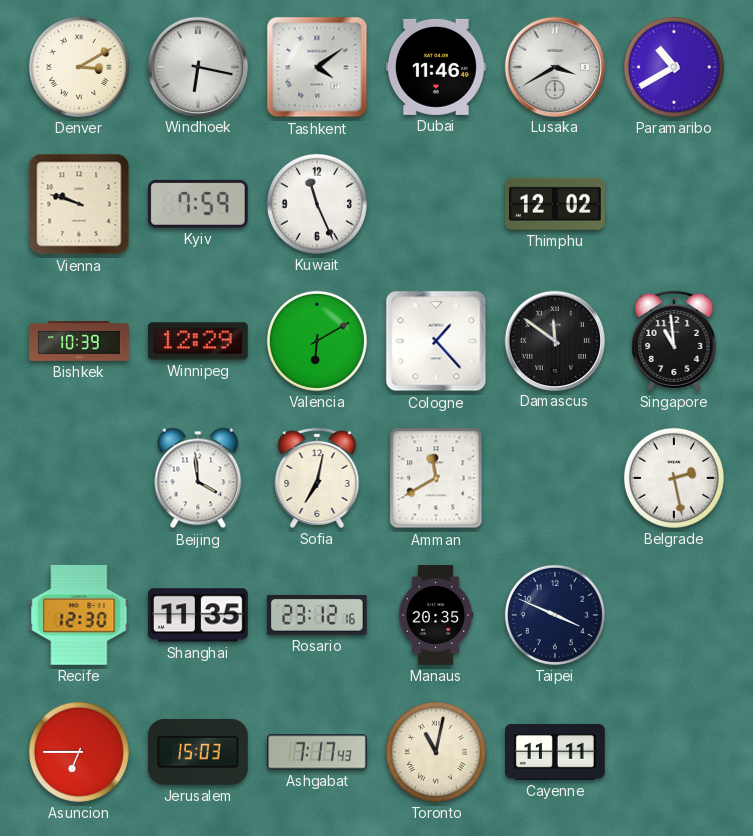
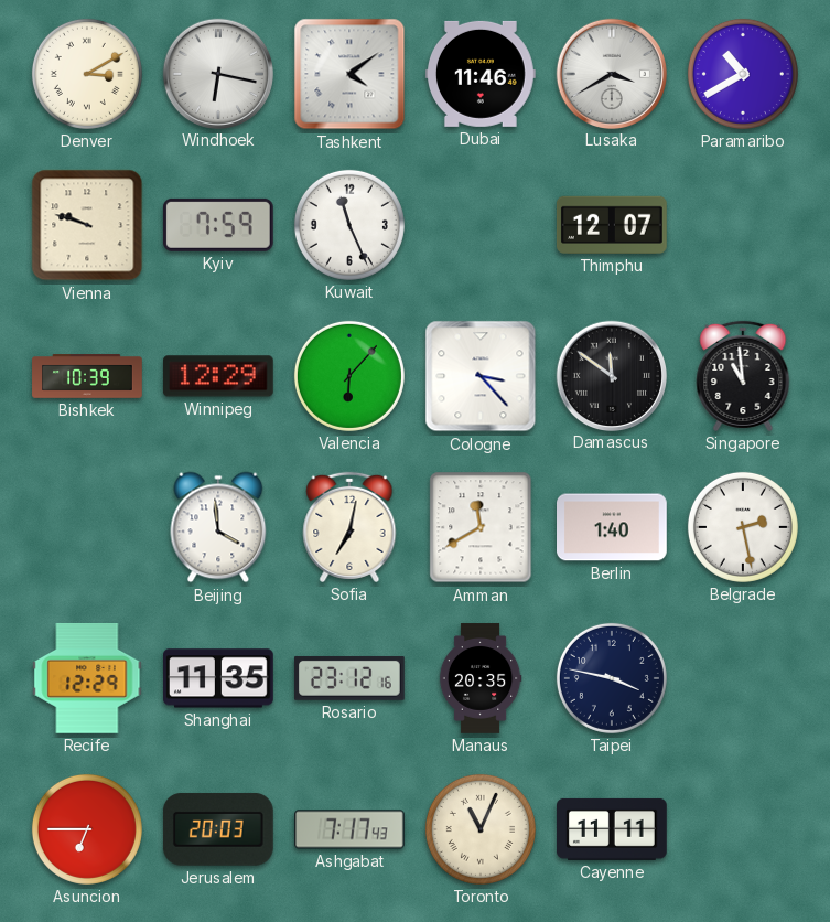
Thimphu: 12:02 -> 12:07
Valencia: 6:10 -> 6:07
Cologne: 1:23 -> 3:23
Berlin: none -> 1:40
Recife: 12:30 -> 12:29
Taipei: 3:49 -> 3:47
Jerusalem: 15:03 -> 20:03
Toronto: 11:02 -> 11:04
